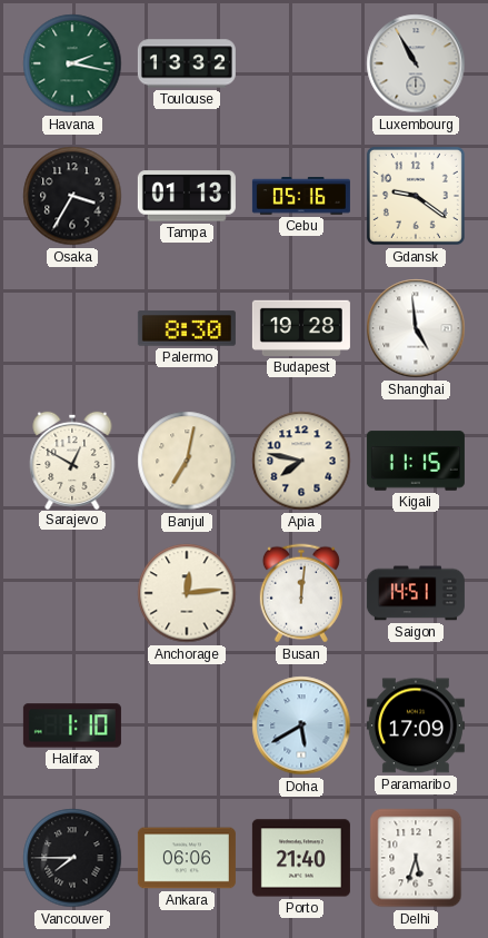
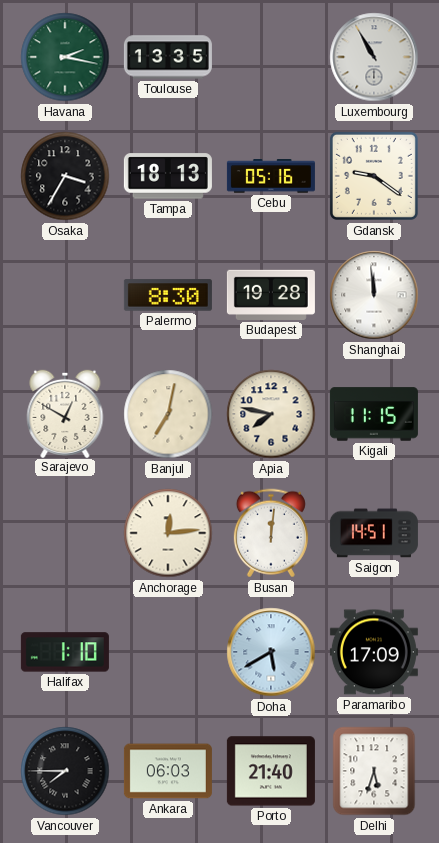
Toulouse: 13:32 -> 13:35
Tampa: 01:13 -> 18:13
Shanghai: 4:59 -> 11:59
Ankara: 06:06 -> 06:03
